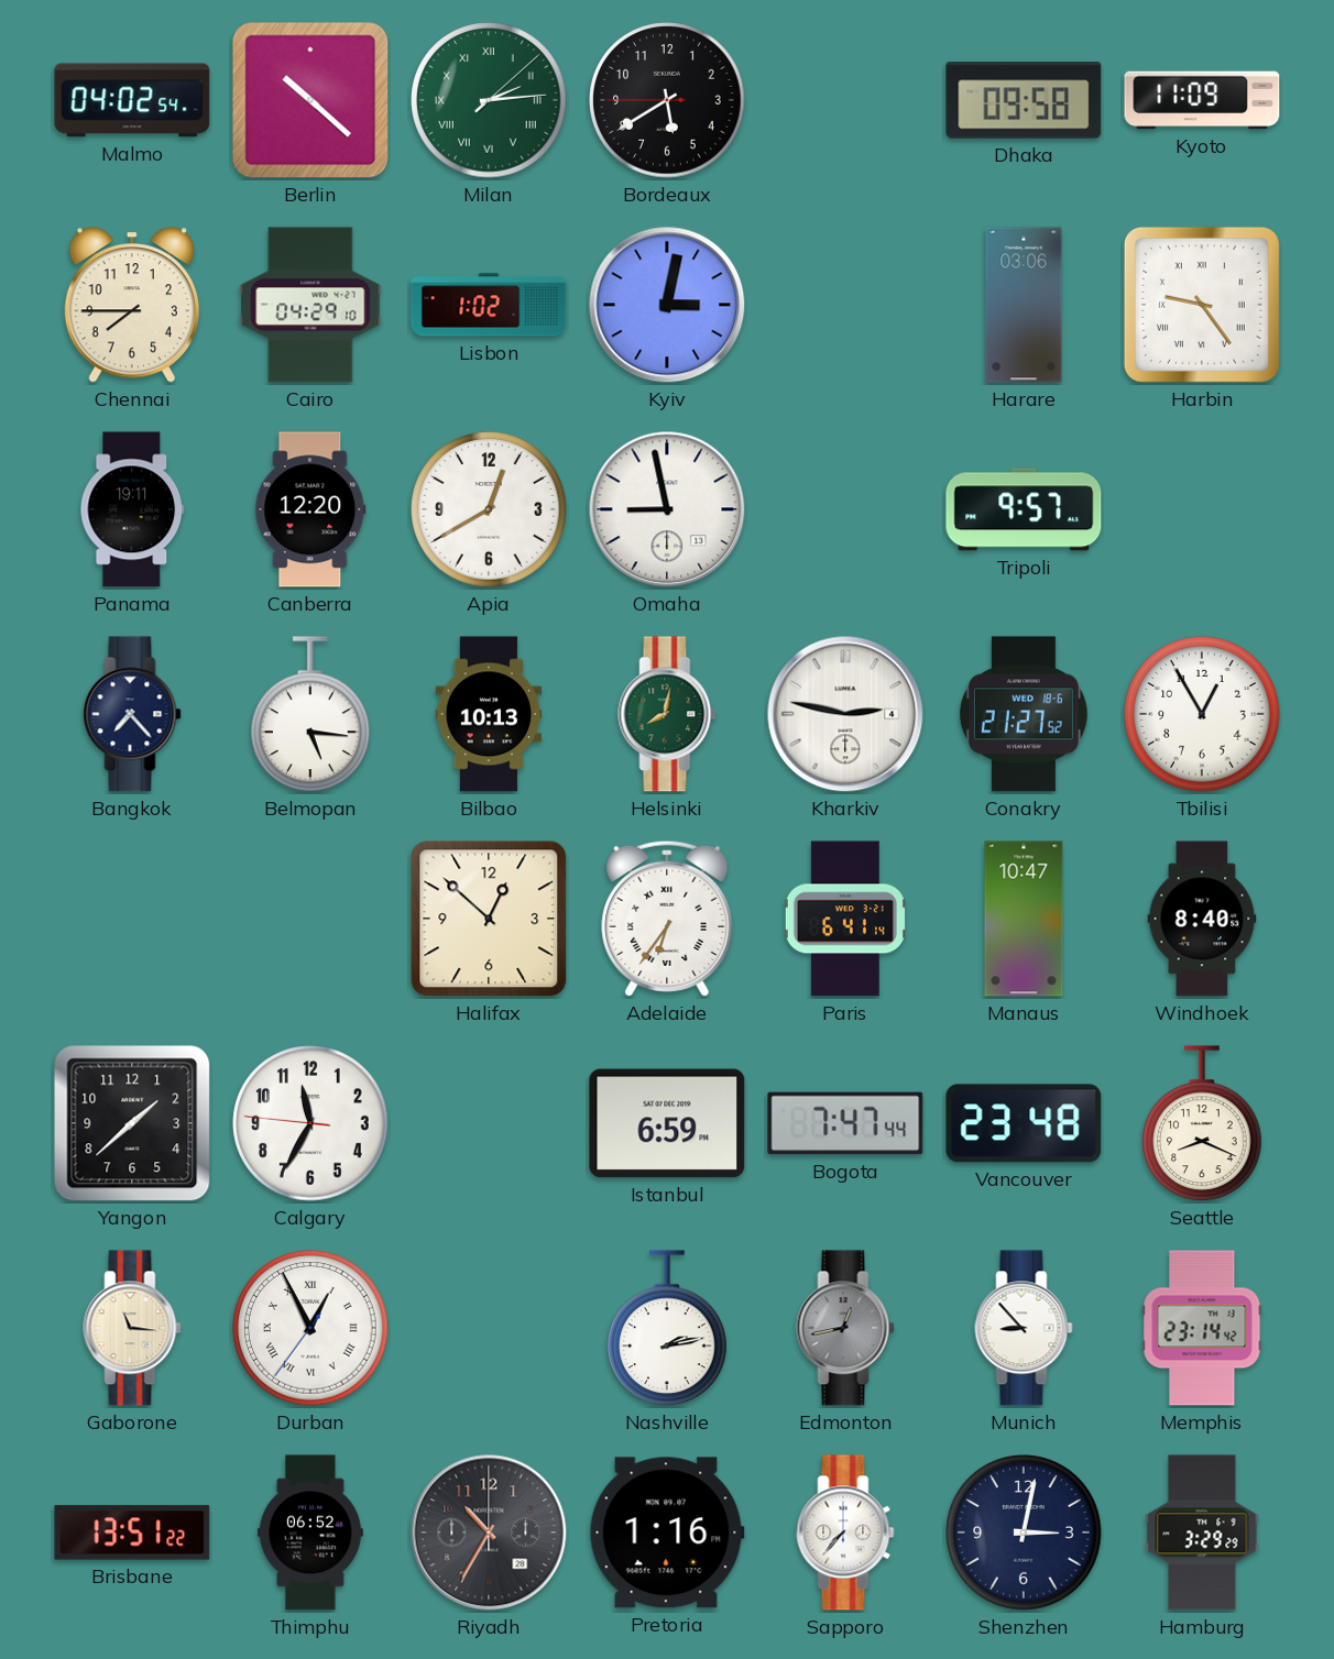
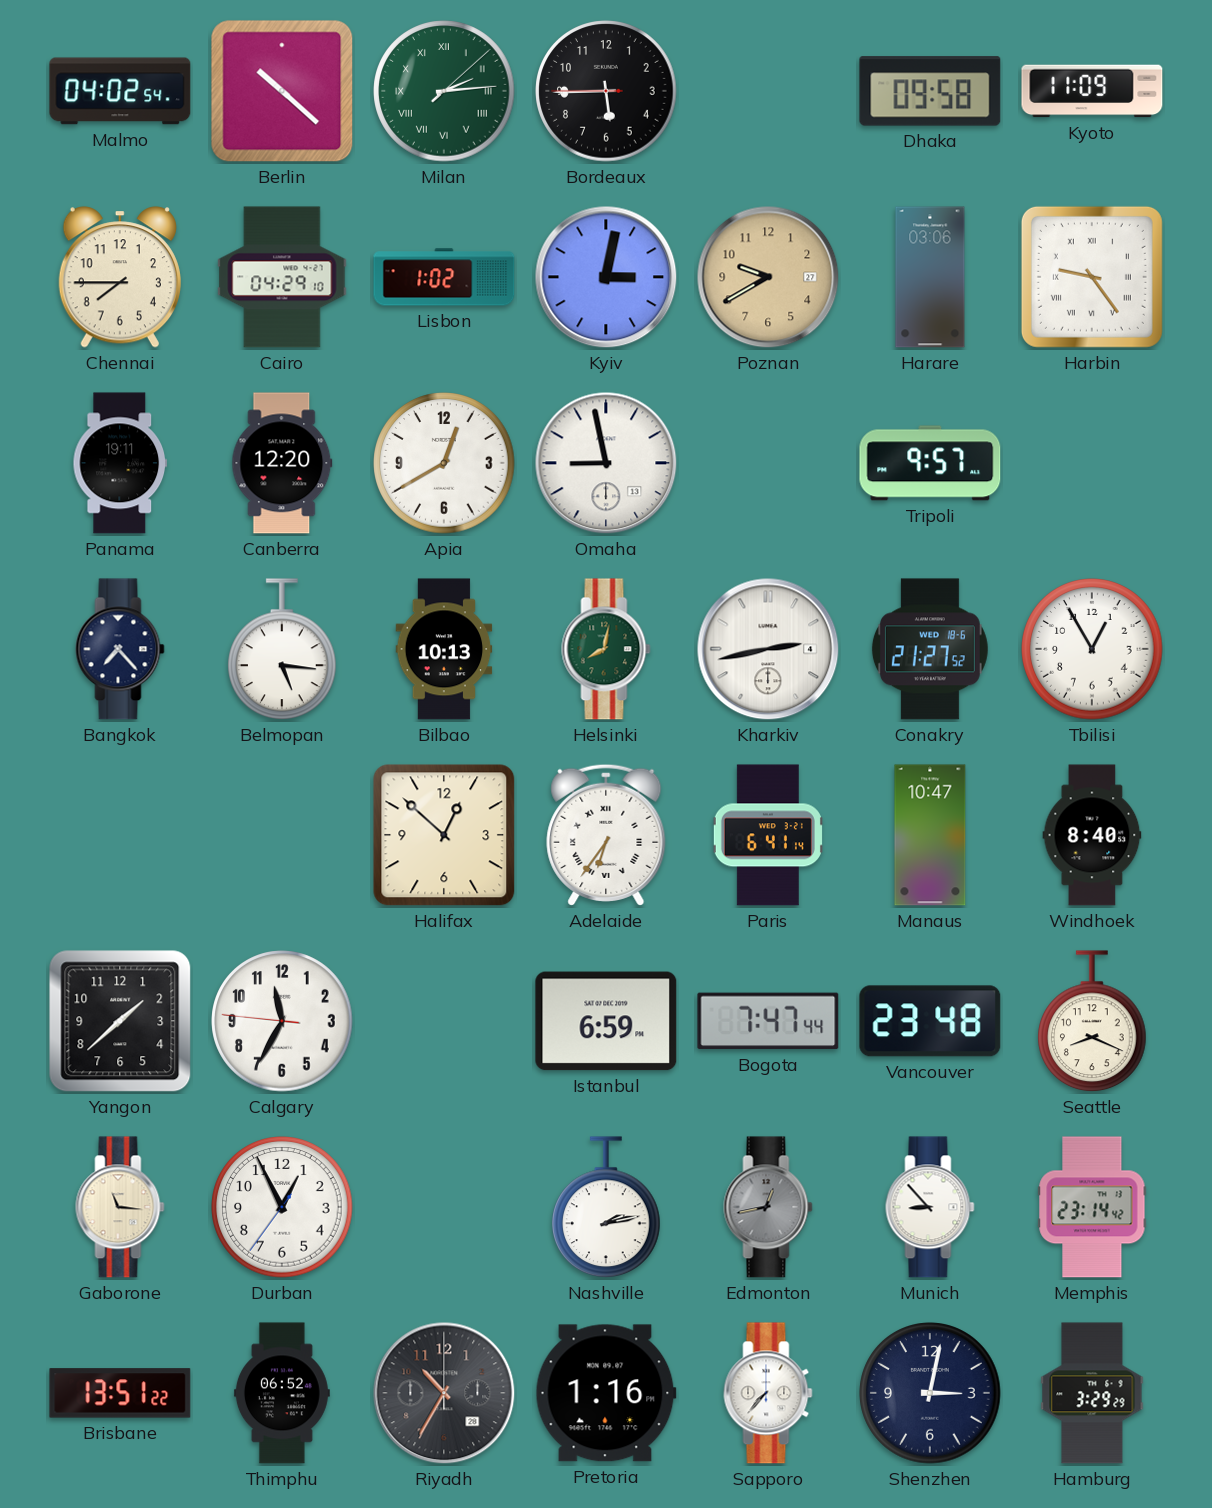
Bordeaux: 5:39 -> 5:44
Poznan: none -> 9:40
Kharkiv: 2:47 -> 2:43
Durban numerals: Roman -> Arabic
